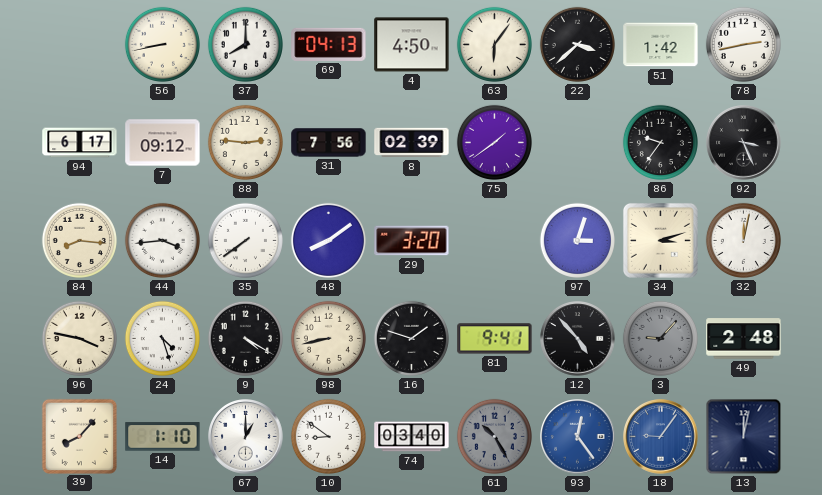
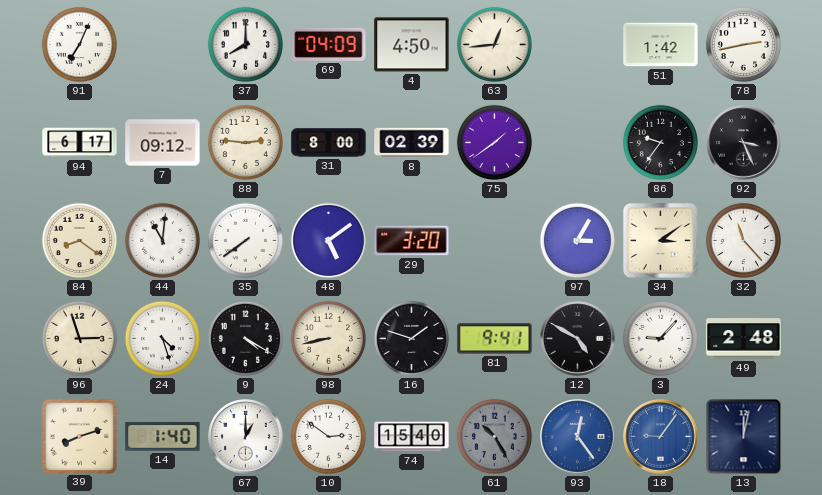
91: none -> 7:04
56: 8:43 -> none
69: 04:13 -> 04:09
63: 6:06 -> 12:44
22: 3:38 -> none
31: 7:56 -> 8:00
84: 8:16 -> 8:21
44: 3:44 -> 11:01
48: 8:09 -> 5:09
97: 3:03 -> 3:05
34: 3:12 -> 3:09
32: 12:02 -> 11:23
96: 3:47 -> 2:57
12: 4:53 -> 4:50
3 dial: grey -> white
39: 8:07 -> 8:12
14: 1:10 -> 1:40
10: 8:51 -> 2:51
74: 03:40 -> 15:40
